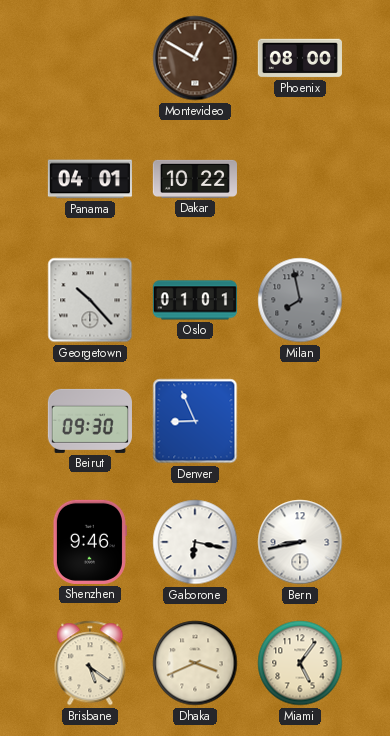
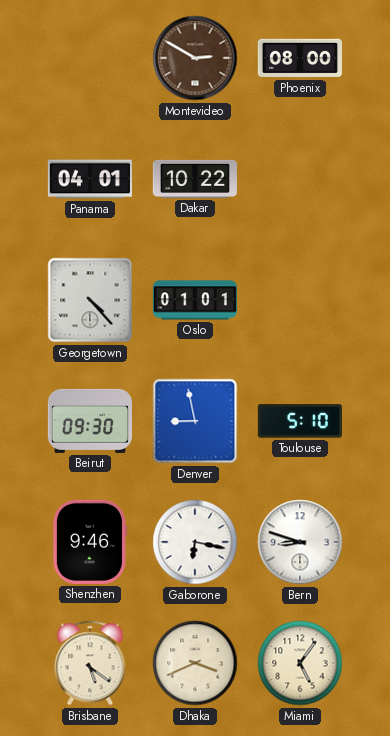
Montevideo: 12:50 -> 2:50
Georgetown: 10:23 -> 4:23
Milan: 7:58 -> none
Denver: 8:56 -> 8:58
Toulouse: none -> 5:10
Bern: 8:43 -> 8:48
